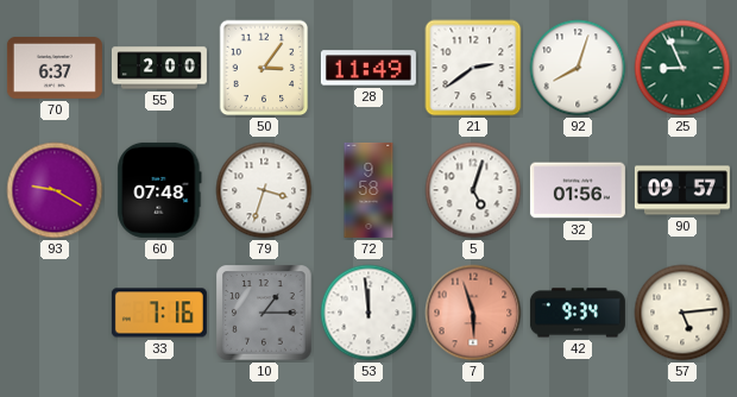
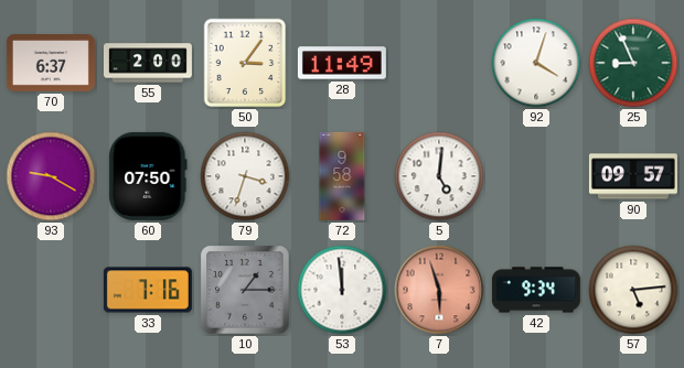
21: 2:39 -> none
92: 8:03 -> 4:03
60: 07:48 -> 07:50
5: 5:03 -> 5:01
32: 01:56 -> none
